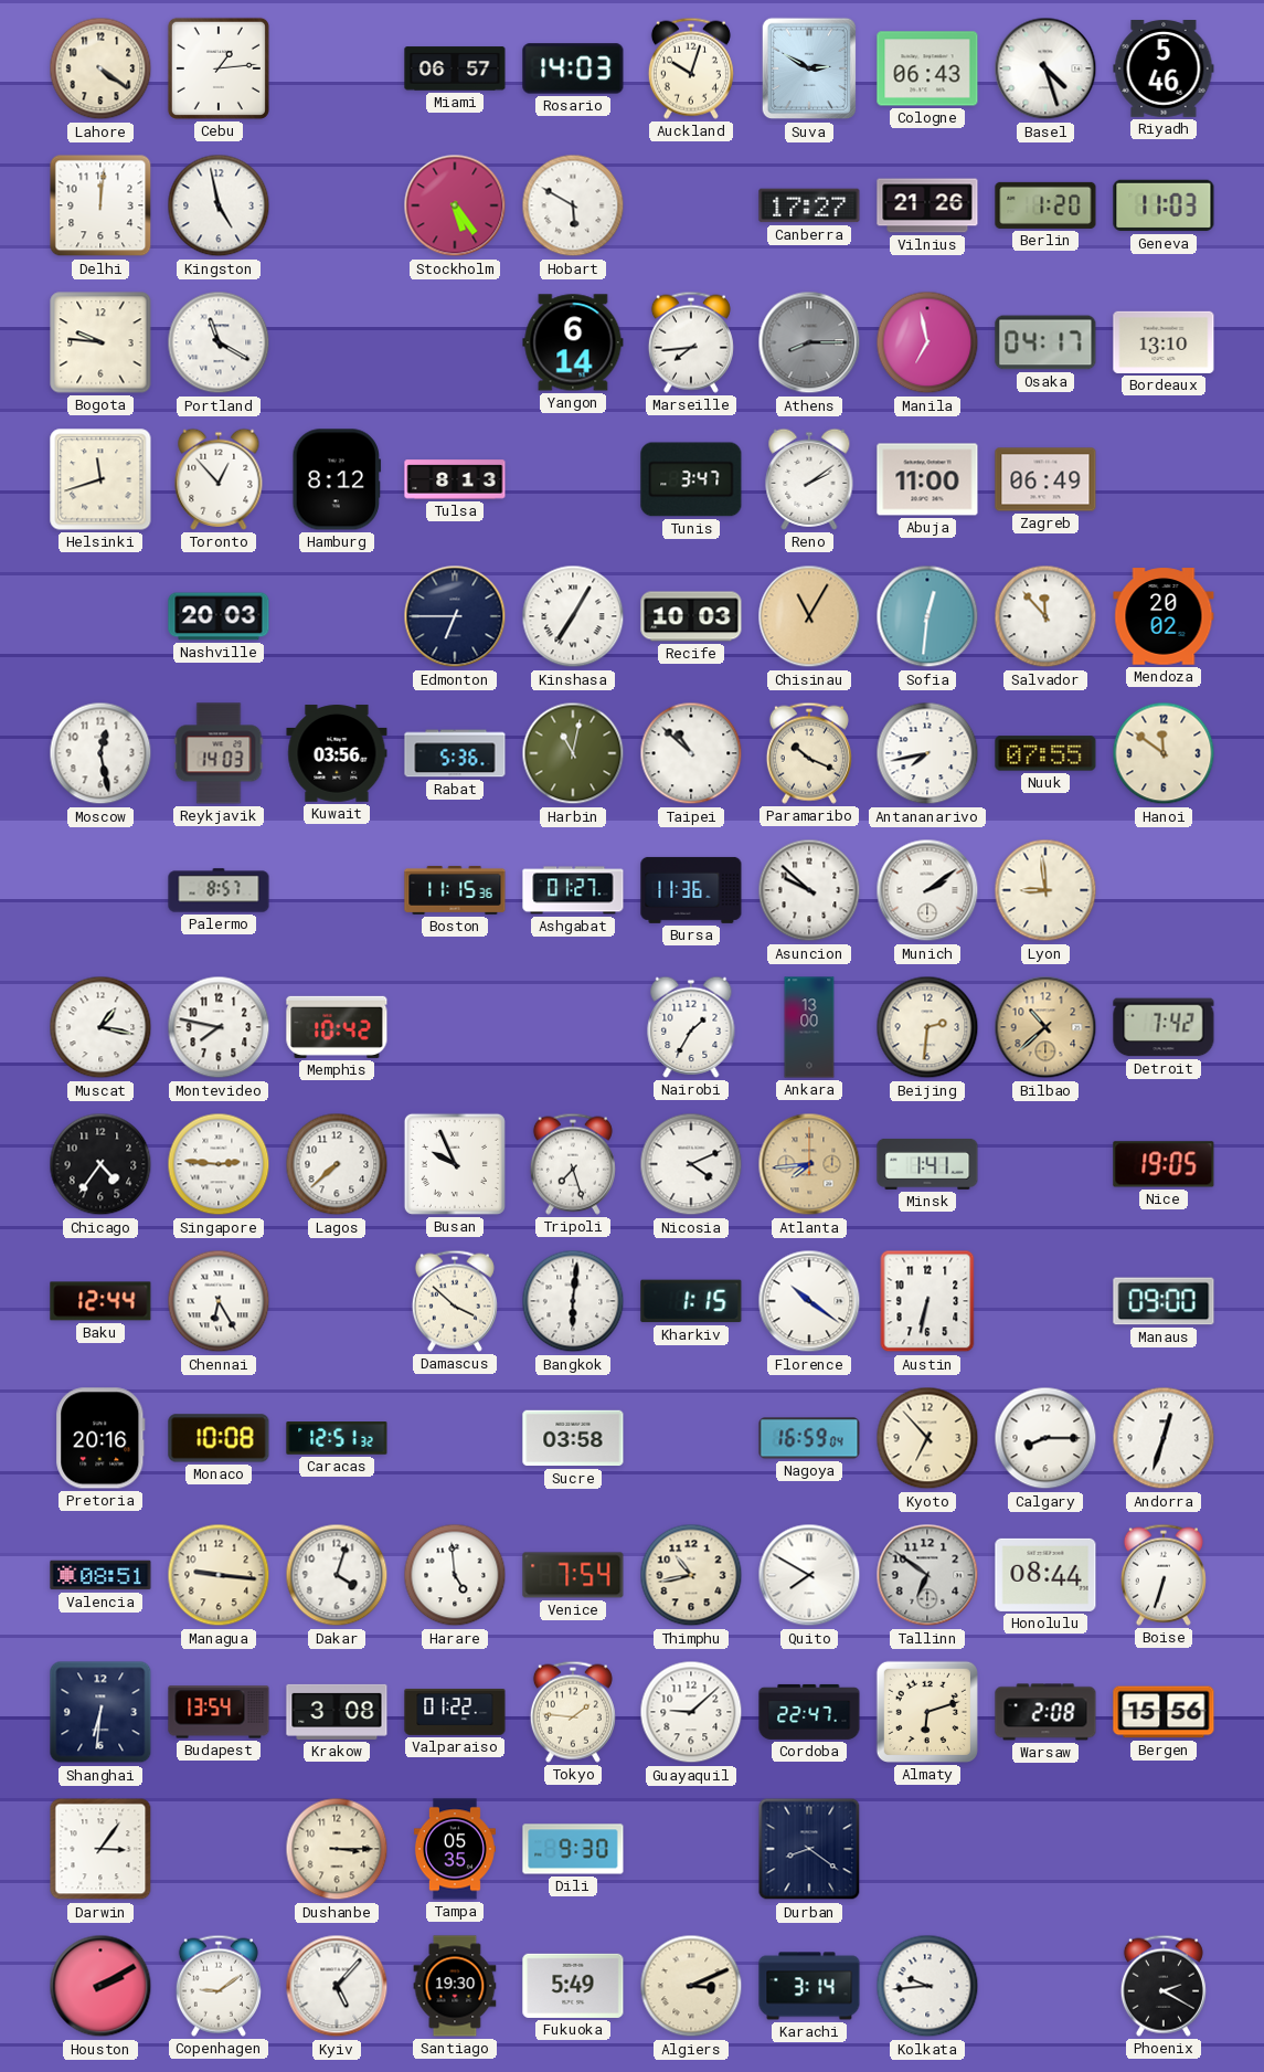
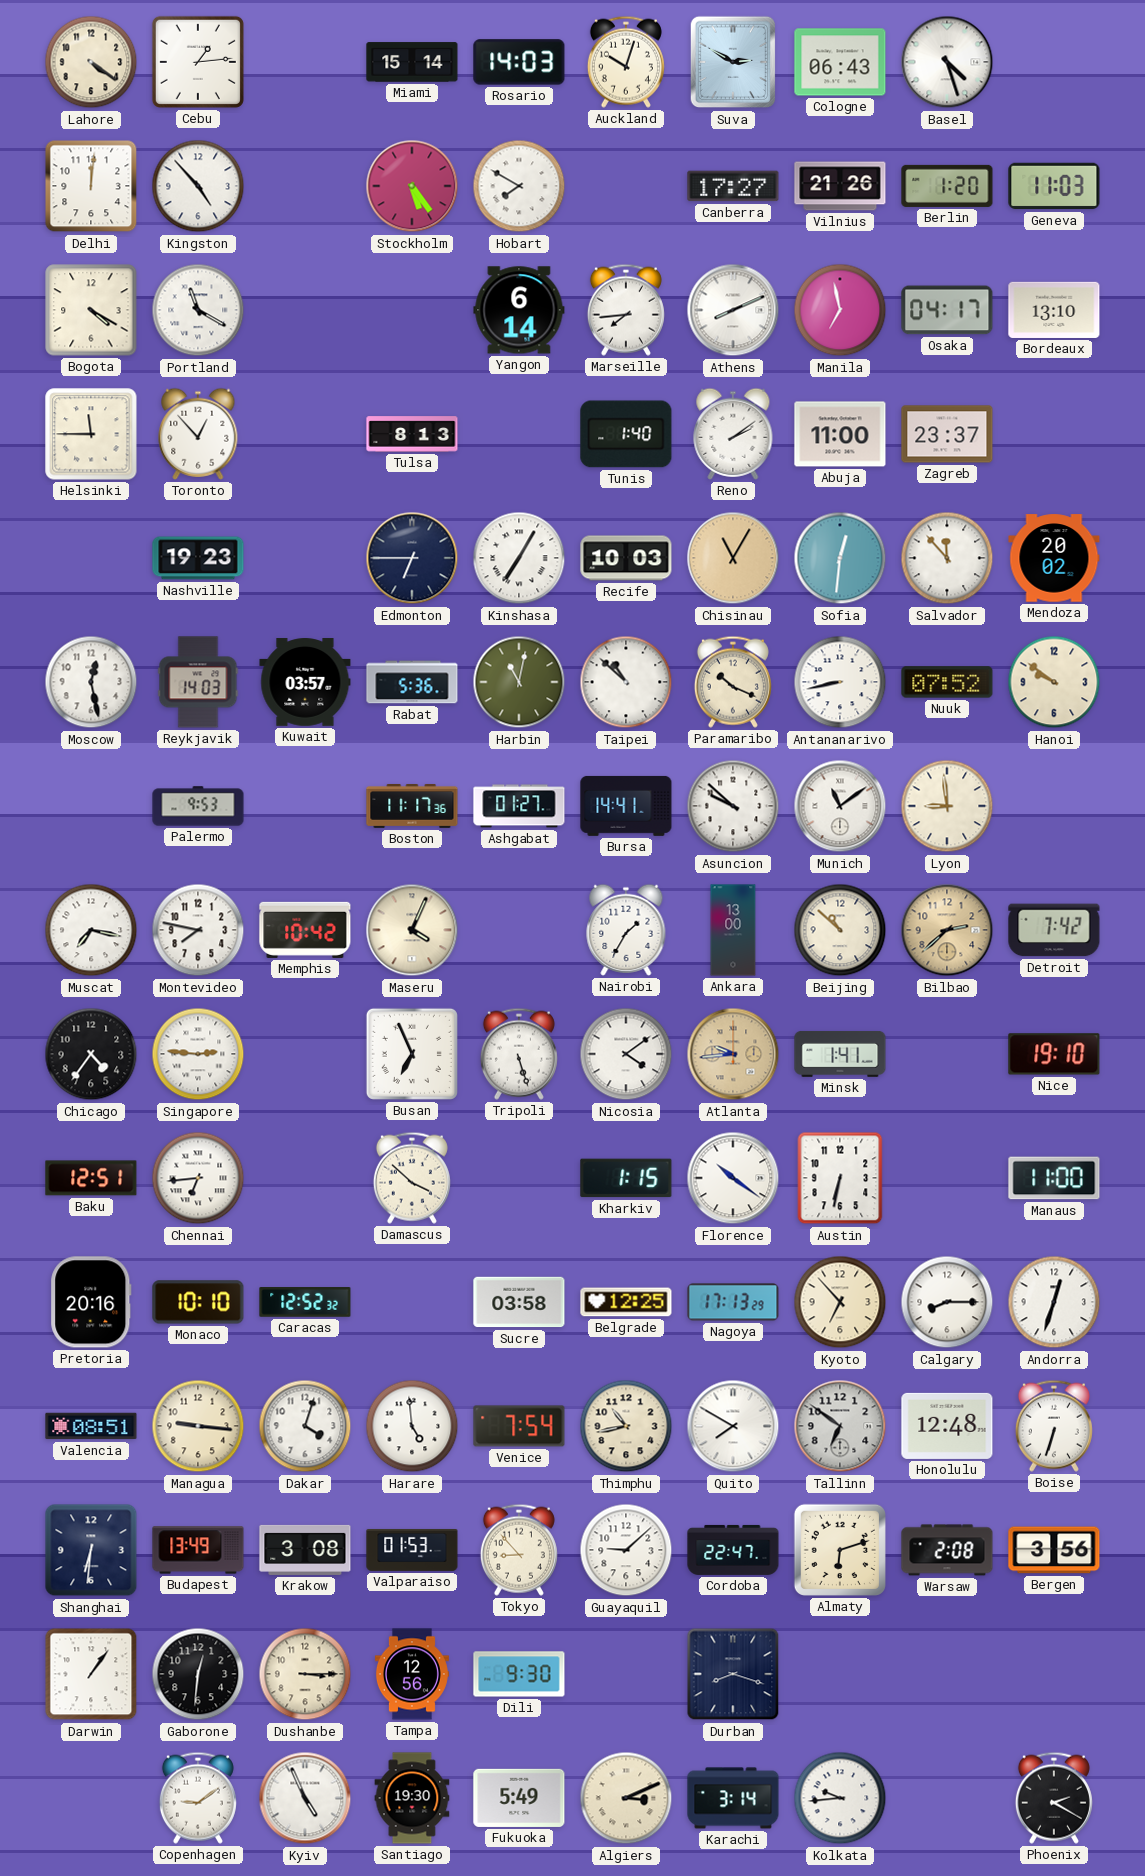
Miami: 06:57 -> 15:14
Riyadh: 5:46 -> none
Kingston: 4:58 -> 4:53
Hobart: 5:50 -> 7:50
Bogota: 9:46 -> 4:20
Athens: 8:15 -> 8:11
Athens dial: grey -> white
Helsinki: 11:42 -> 11:45
Hamburg: 8:12 -> none
Tunis: 3:47 -> 1:40
Zagreb: 06:49 -> 23:37
Nashville: 20:03 -> 19:23
Kuwait: 03:56 -> 03:57
Antananarivo: 7:43 -> 8:43
Nuuk: 07:55 -> 07:52
Hanoi: 11:51 -> 9:51
Palermo: 8:57 -> 9:53
Boston: 11:15 -> 11:17
Bursa: 11:36 -> 14:41
Munich: 2:09 -> 11:09
Muscat: 1:17 -> 7:17
Maseru: none -> 4:04
Beijing: 2:31 -> 10:52
Bilbao: 10:38 -> 2:38
Lagos: 7:38 -> none
Busan: 9:56 -> 6:56
Tripoli: 7:27 -> 5:27
Nicosia: 4:11 -> 4:09
Atlanta: 7:44 -> 9:44
Nice: 19:05 -> 19:10
Baku: 12:44 -> 12:51
Chennai: 6:25 -> 6:44
Bangkok: 6:01 -> none
Manaus: 09:00 -> 11:00
Monaco: 10:08 -> 10:10
Caracas: 12:51 -> 12:52
Belgrade: none -> 12:25
Nagoya: 16:59 -> 17:13
Honolulu: 08:44 -> 12:48
Budapest: 13:54 -> 13:49
Valparaiso: 01:22 -> 01:53
Tokyo: 1:46 -> 8:53
Bergen: 15:56 -> 3:56
Darwin: 3:06 -> 1:06
Gaborone: none -> 12:31
Tampa: 05:35 -> 12:56
Durban: 8:21 -> 8:18
Houston: 2:10 -> none
Kyiv: 5:07 -> 4:56
